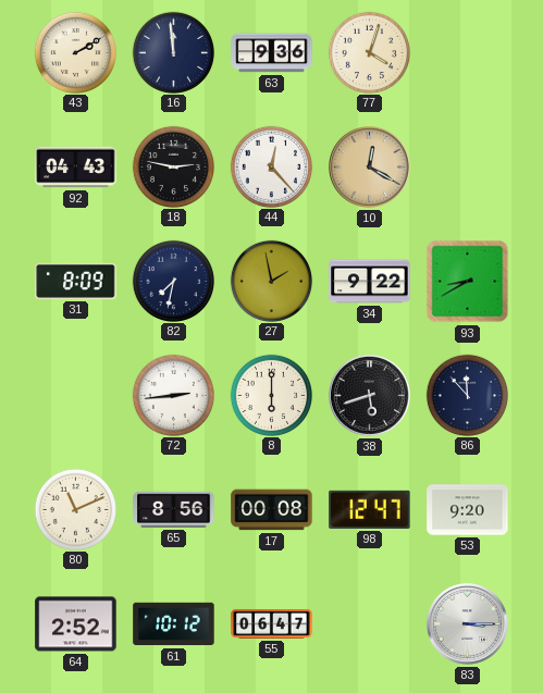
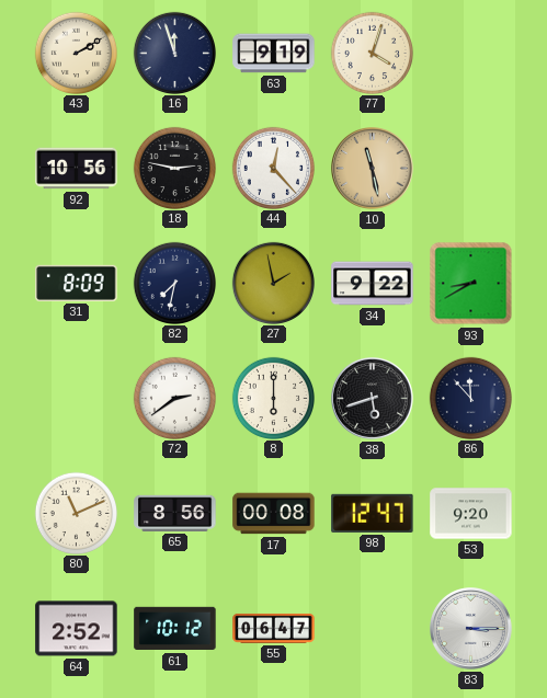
16: 11:59 -> 11:57
63: 9:36 -> 9:19
92: 04:43 -> 10:56
10: 12:20 -> 11:28
72: 2:44 -> 2:39
